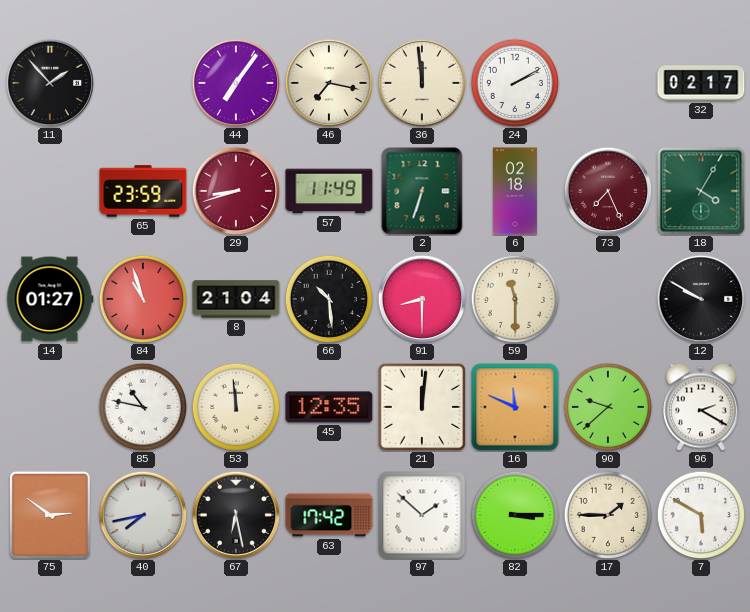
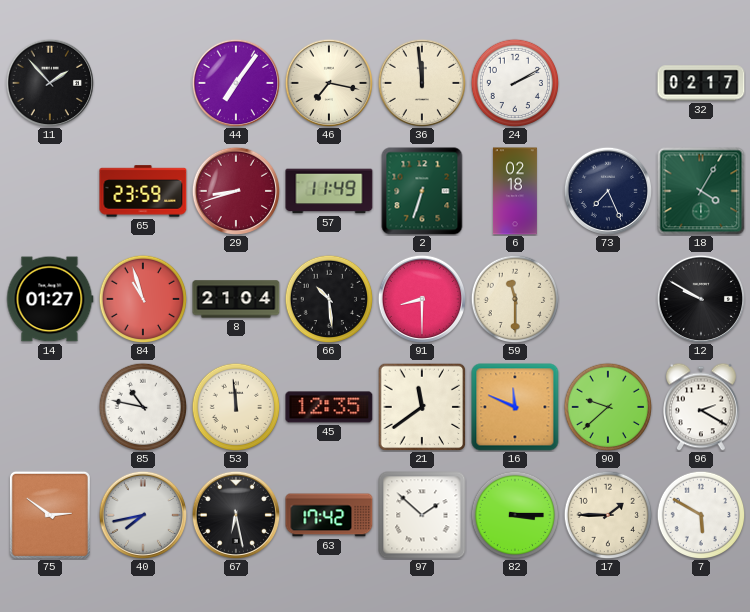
73 dial: burgundy -> navy
21: 12:01 -> 11:39
